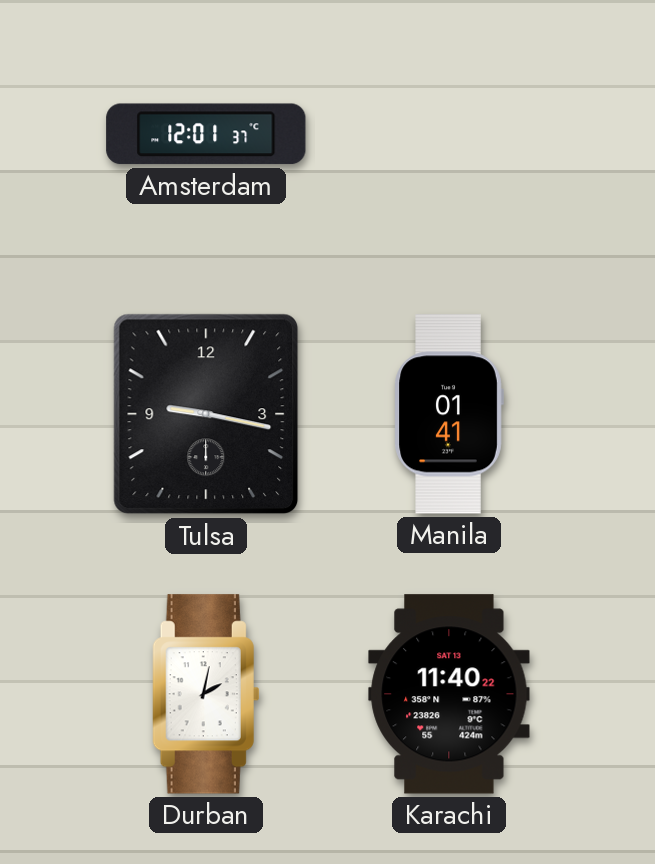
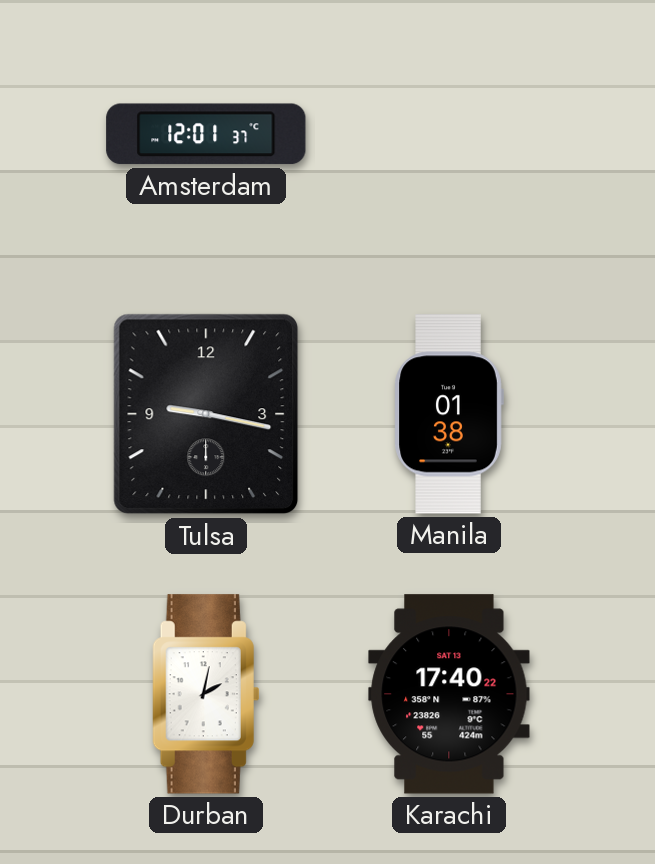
Manila: 01:41 -> 01:38
Karachi: 11:40 -> 17:40
